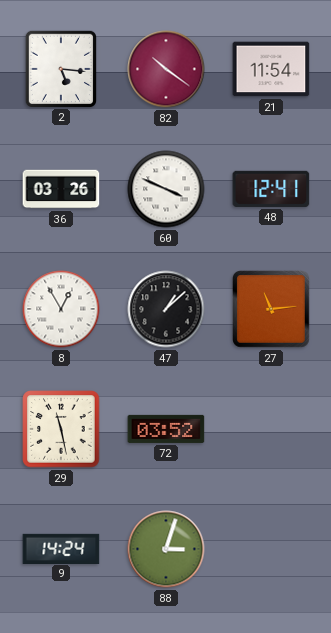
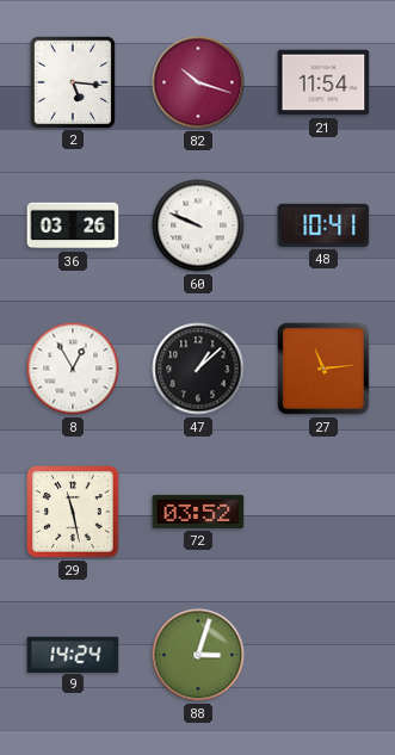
82: 10:21 -> 10:18
60: 3:49 -> 9:49
48: 12:41 -> 10:41
